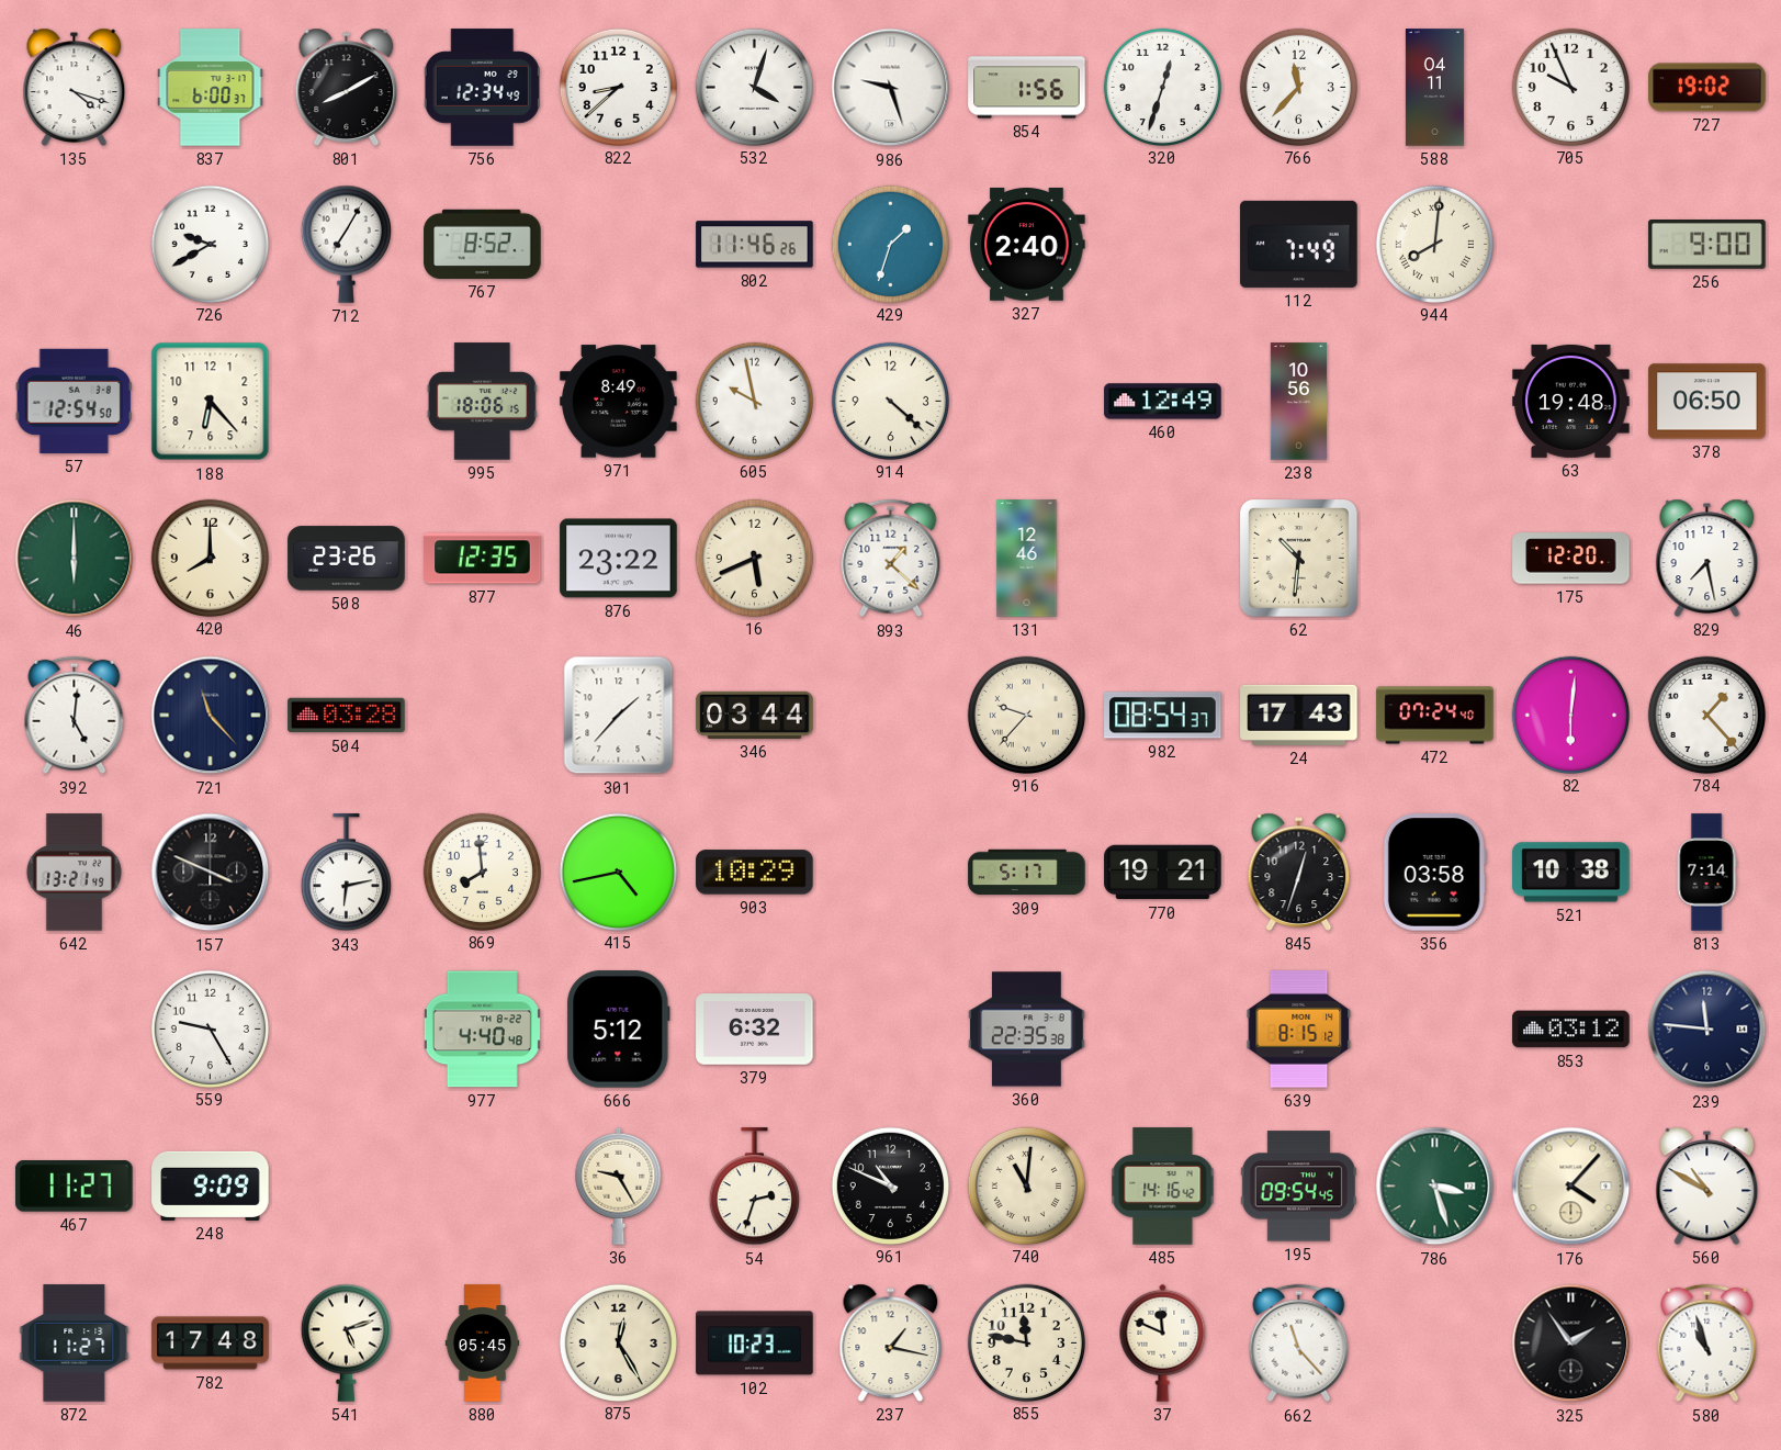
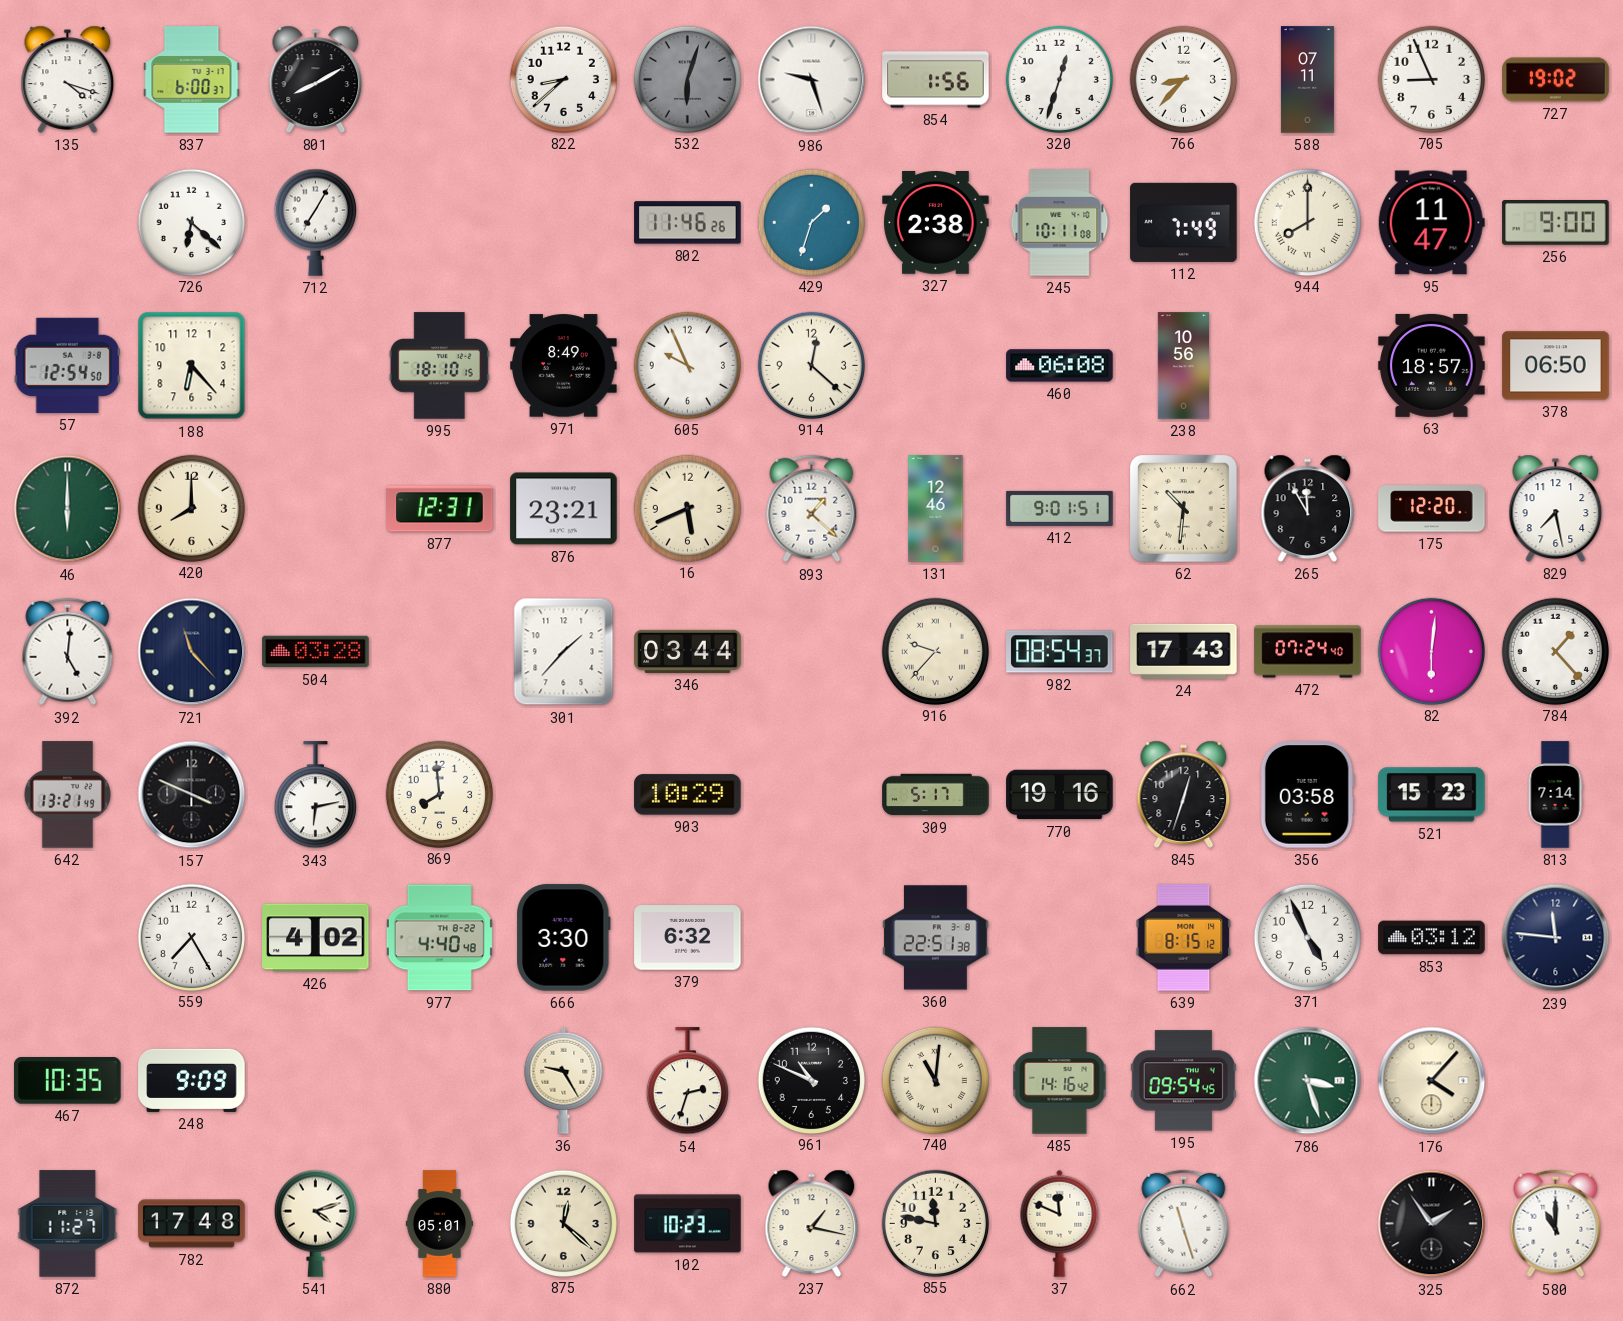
756: 12:34 -> none
532: 4:03 -> 6:03
532 dial: white -> grey
766: 11:37 -> 8:37
588: 04:11 -> 07:11
705: 9:56 -> 8:56
726: 9:40 -> 6:22
767: 8:52 -> none
327: 2:40 -> 2:38
245: none -> 10:11
944: 8:01 -> 8:00
95: none -> 11:47
995: 18:06 -> 18:10
605: 9:58 -> 9:56
914: 4:22 -> 12:22
460: 12:49 -> 06:08
63: 19:48 -> 18:57
508: 23:26 -> none
877: 12:35 -> 12:31
876: 23:22 -> 23:21
412: none -> 9:01
265: none -> 11:55
415: 4:43 -> none
770: 19:21 -> 19:16
521: 10:38 -> 15:23
559: 9:25 -> 7:25
426: none -> 4:02
666: 5:12 -> 3:30
360: 22:35 -> 22:51
371: none -> 4:56
467: 11:27 -> 10:35
560: 10:50 -> none
541: 5:12 -> 4:12
880: 05:45 -> 05:01
875: 12:25 -> 12:22
662: 11:23 -> 11:27
580: 10:57 -> 11:00
